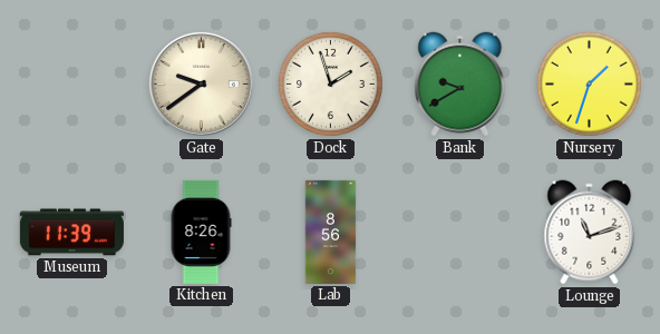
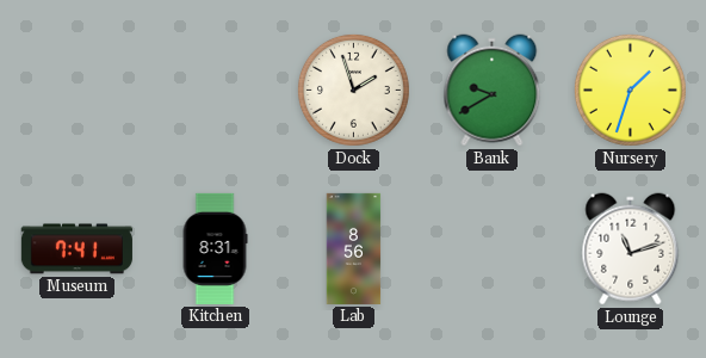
Gate: 9:39 -> none
Museum: 11:39 -> 7:41
Kitchen: 8:26 -> 8:31
